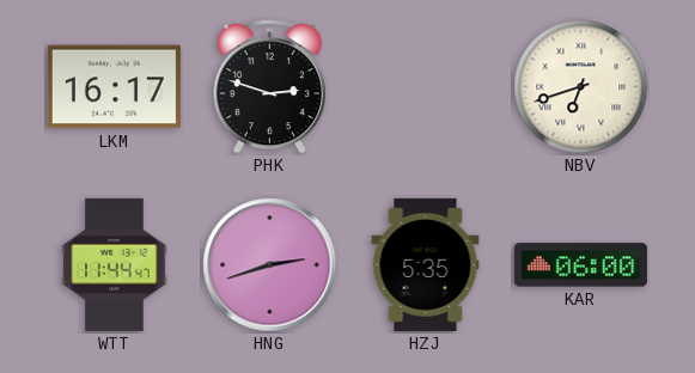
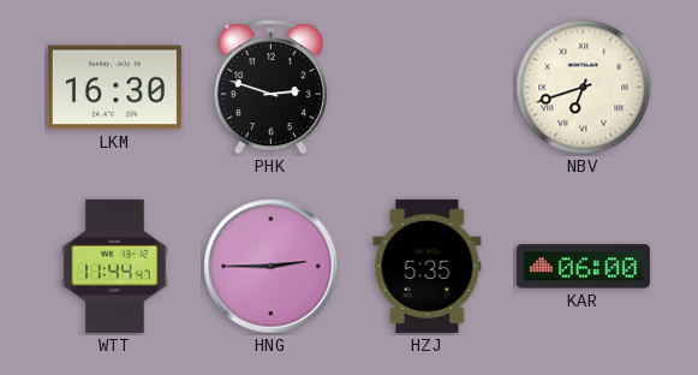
LKM: 16:17 -> 16:30
HNG: 2:42 -> 2:45
